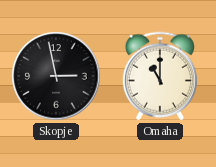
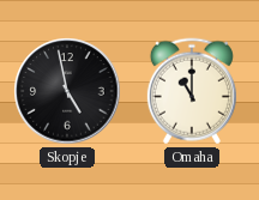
Skopje: 2:58 -> 4:58
